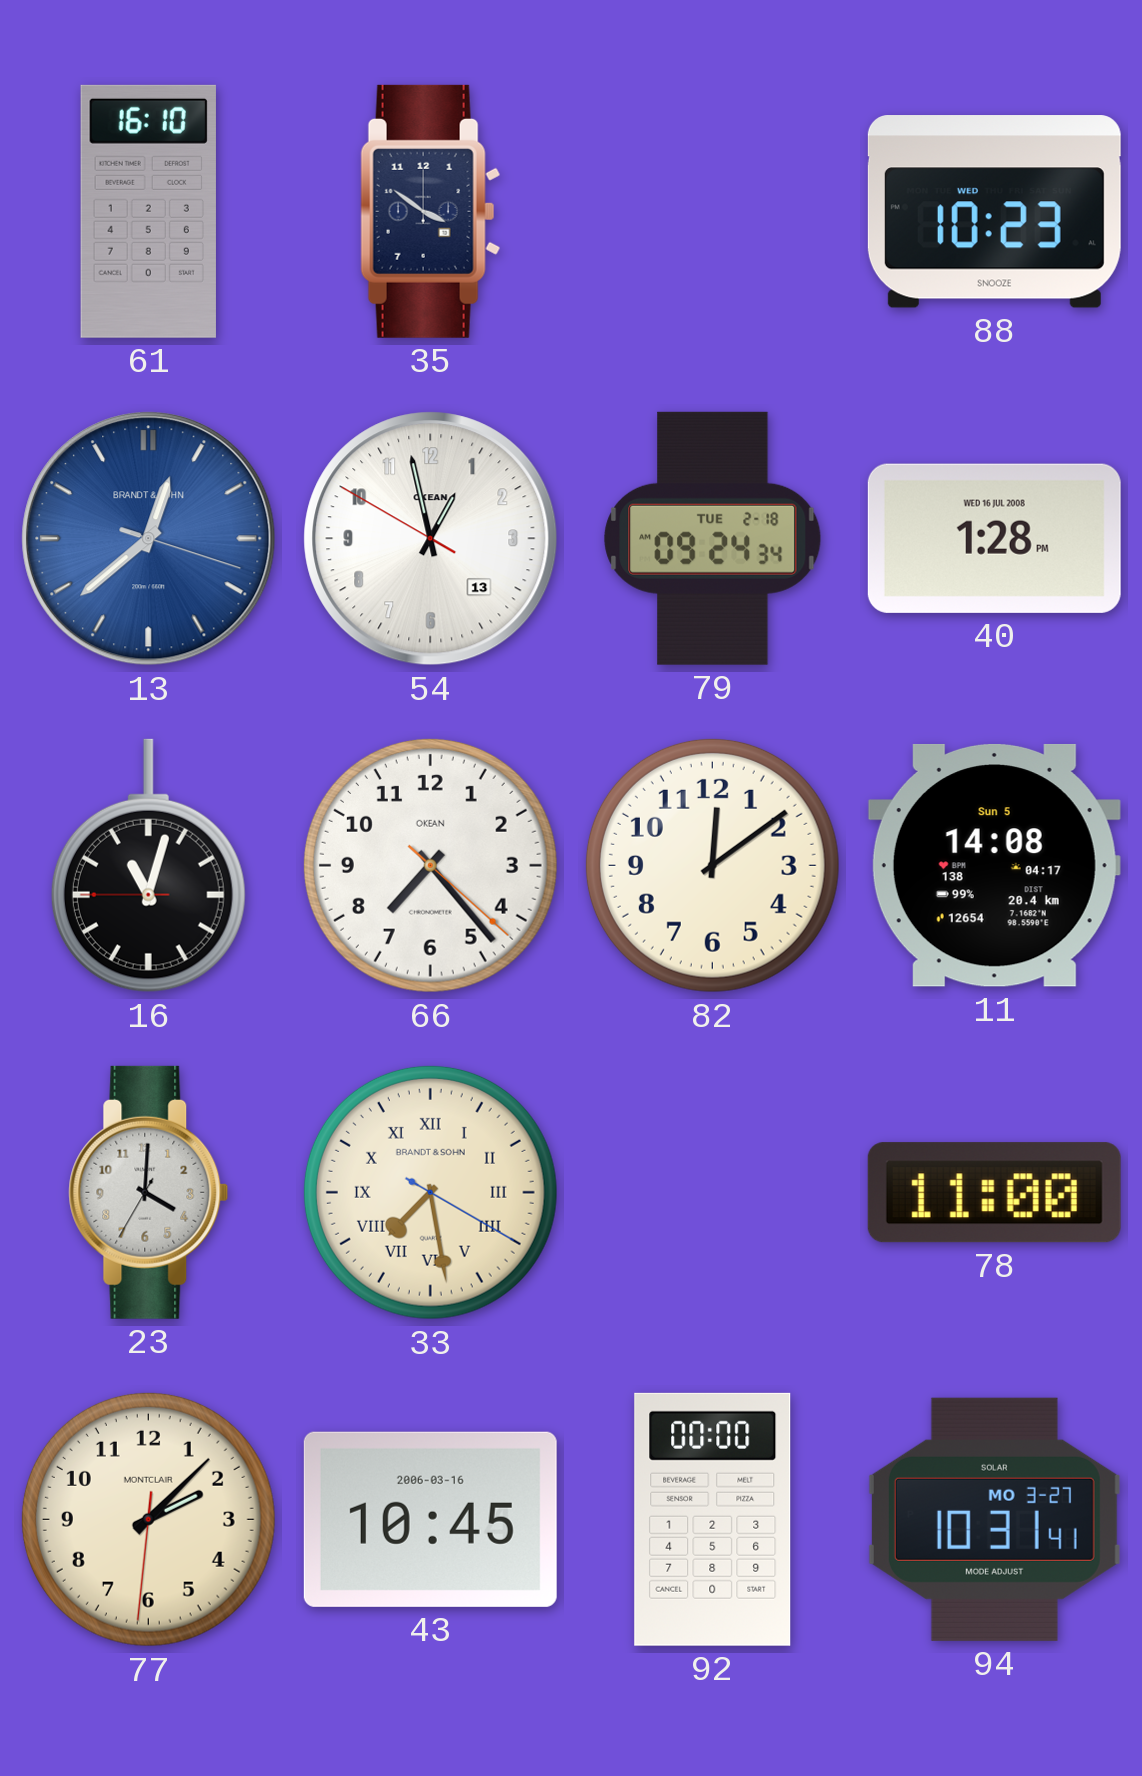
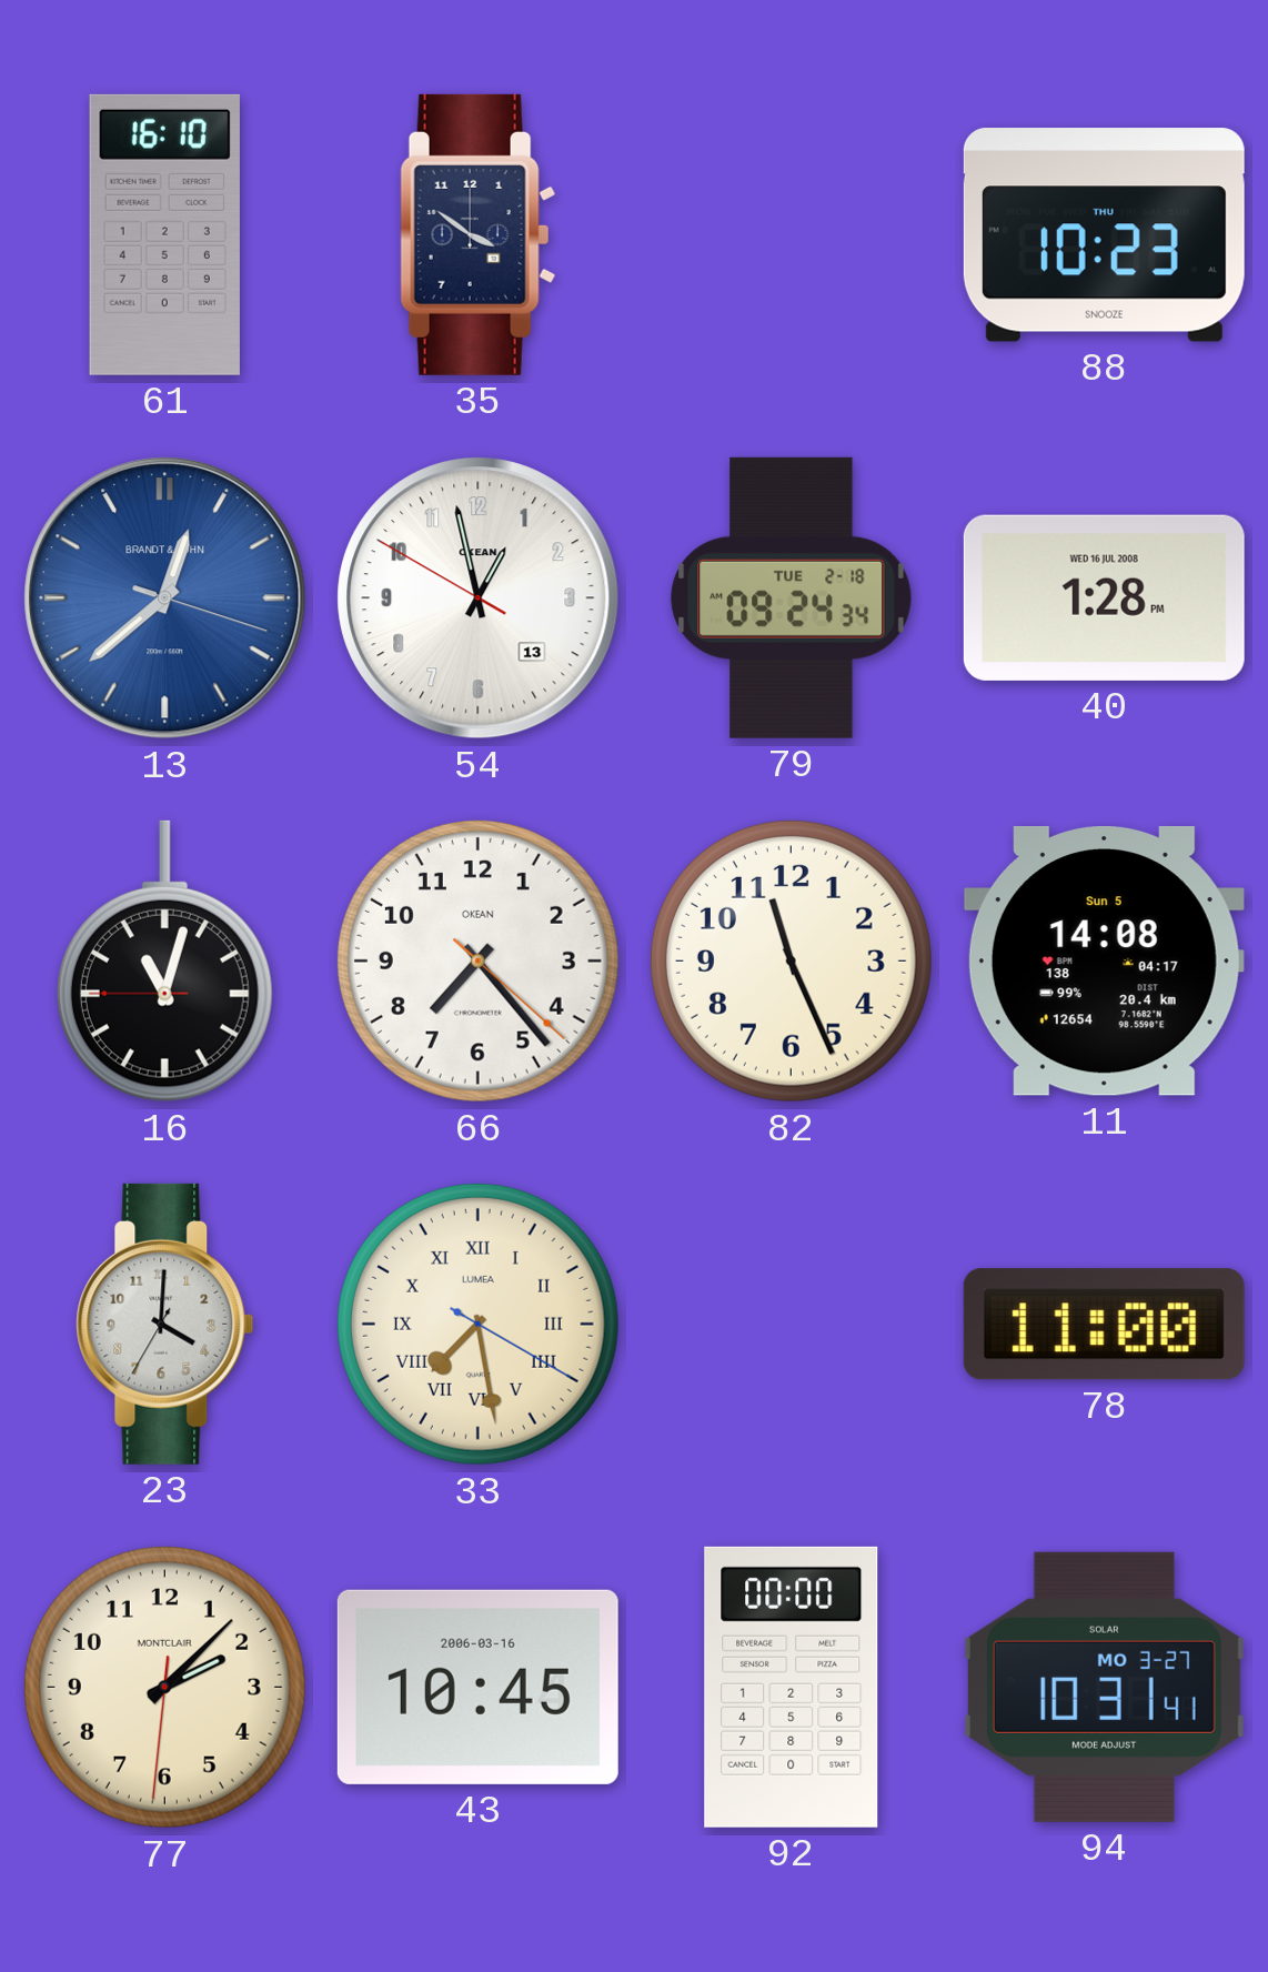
88 date: WED -> THU
82: 12:09 -> 11:26
33 brand: BRANDT & SOHN -> LUMEA
